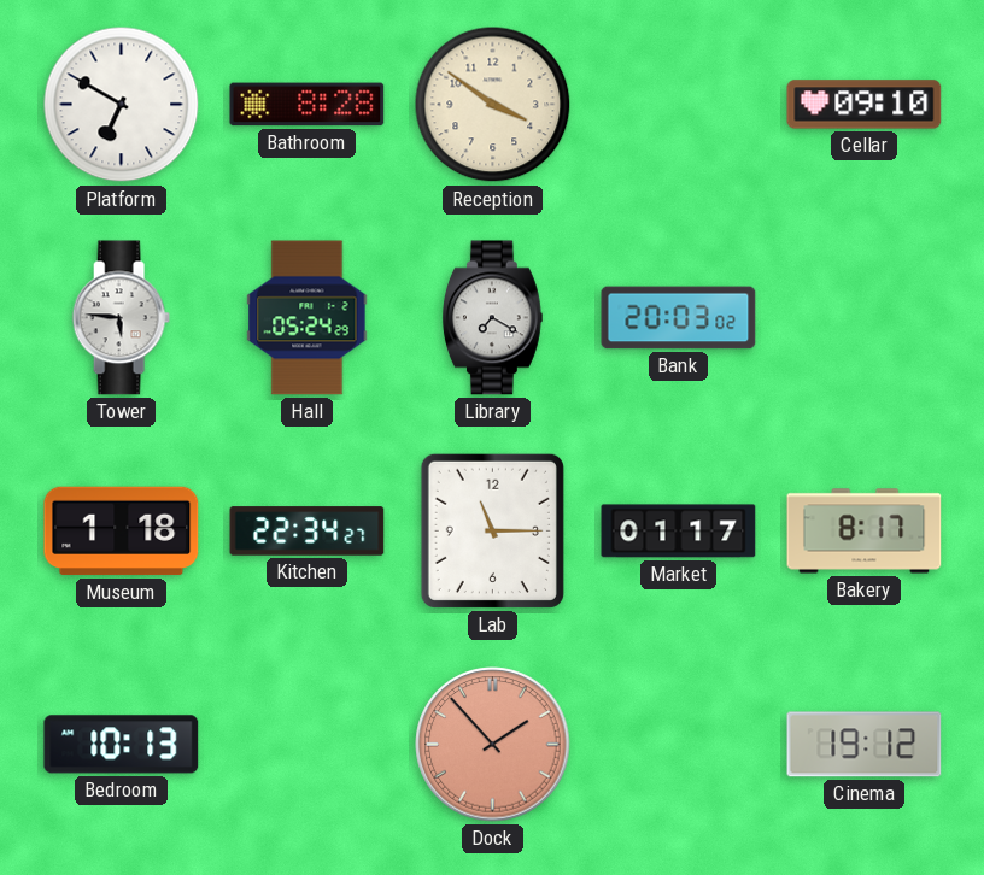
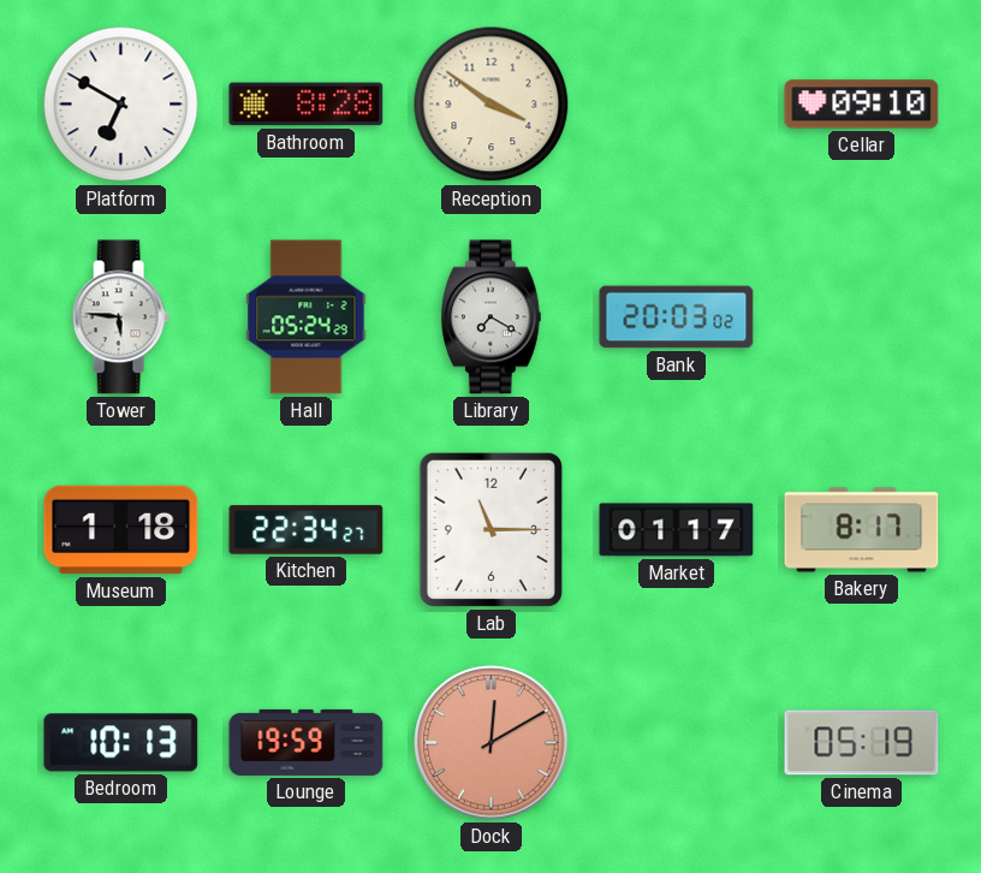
Lounge: none -> 19:59
Dock: 1:53 -> 12:10
Cinema: 19:12 -> 05:19
